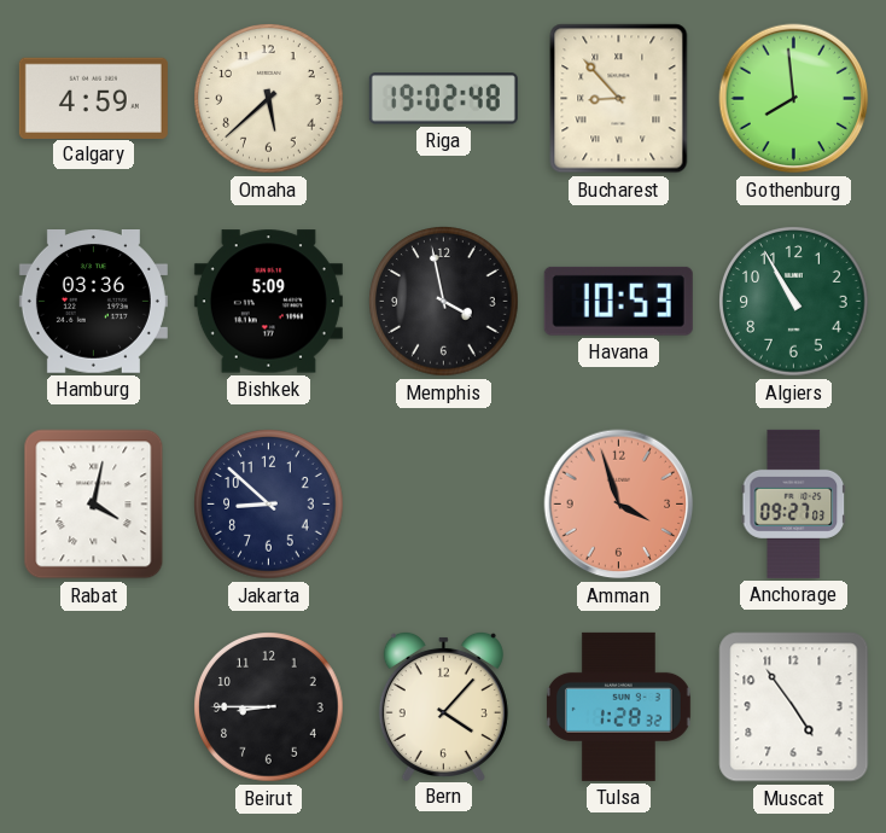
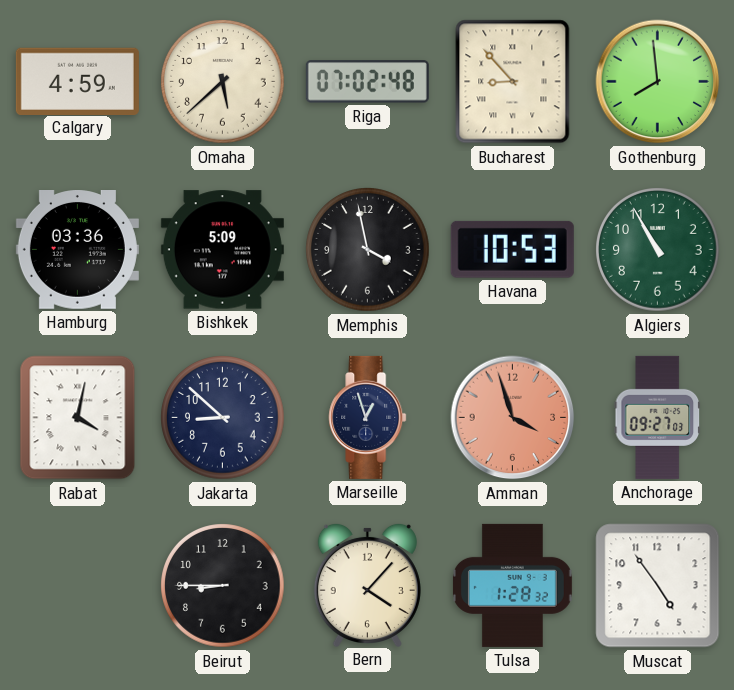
Riga: 19:02 -> 07:02
Marseille: none -> 12:57
